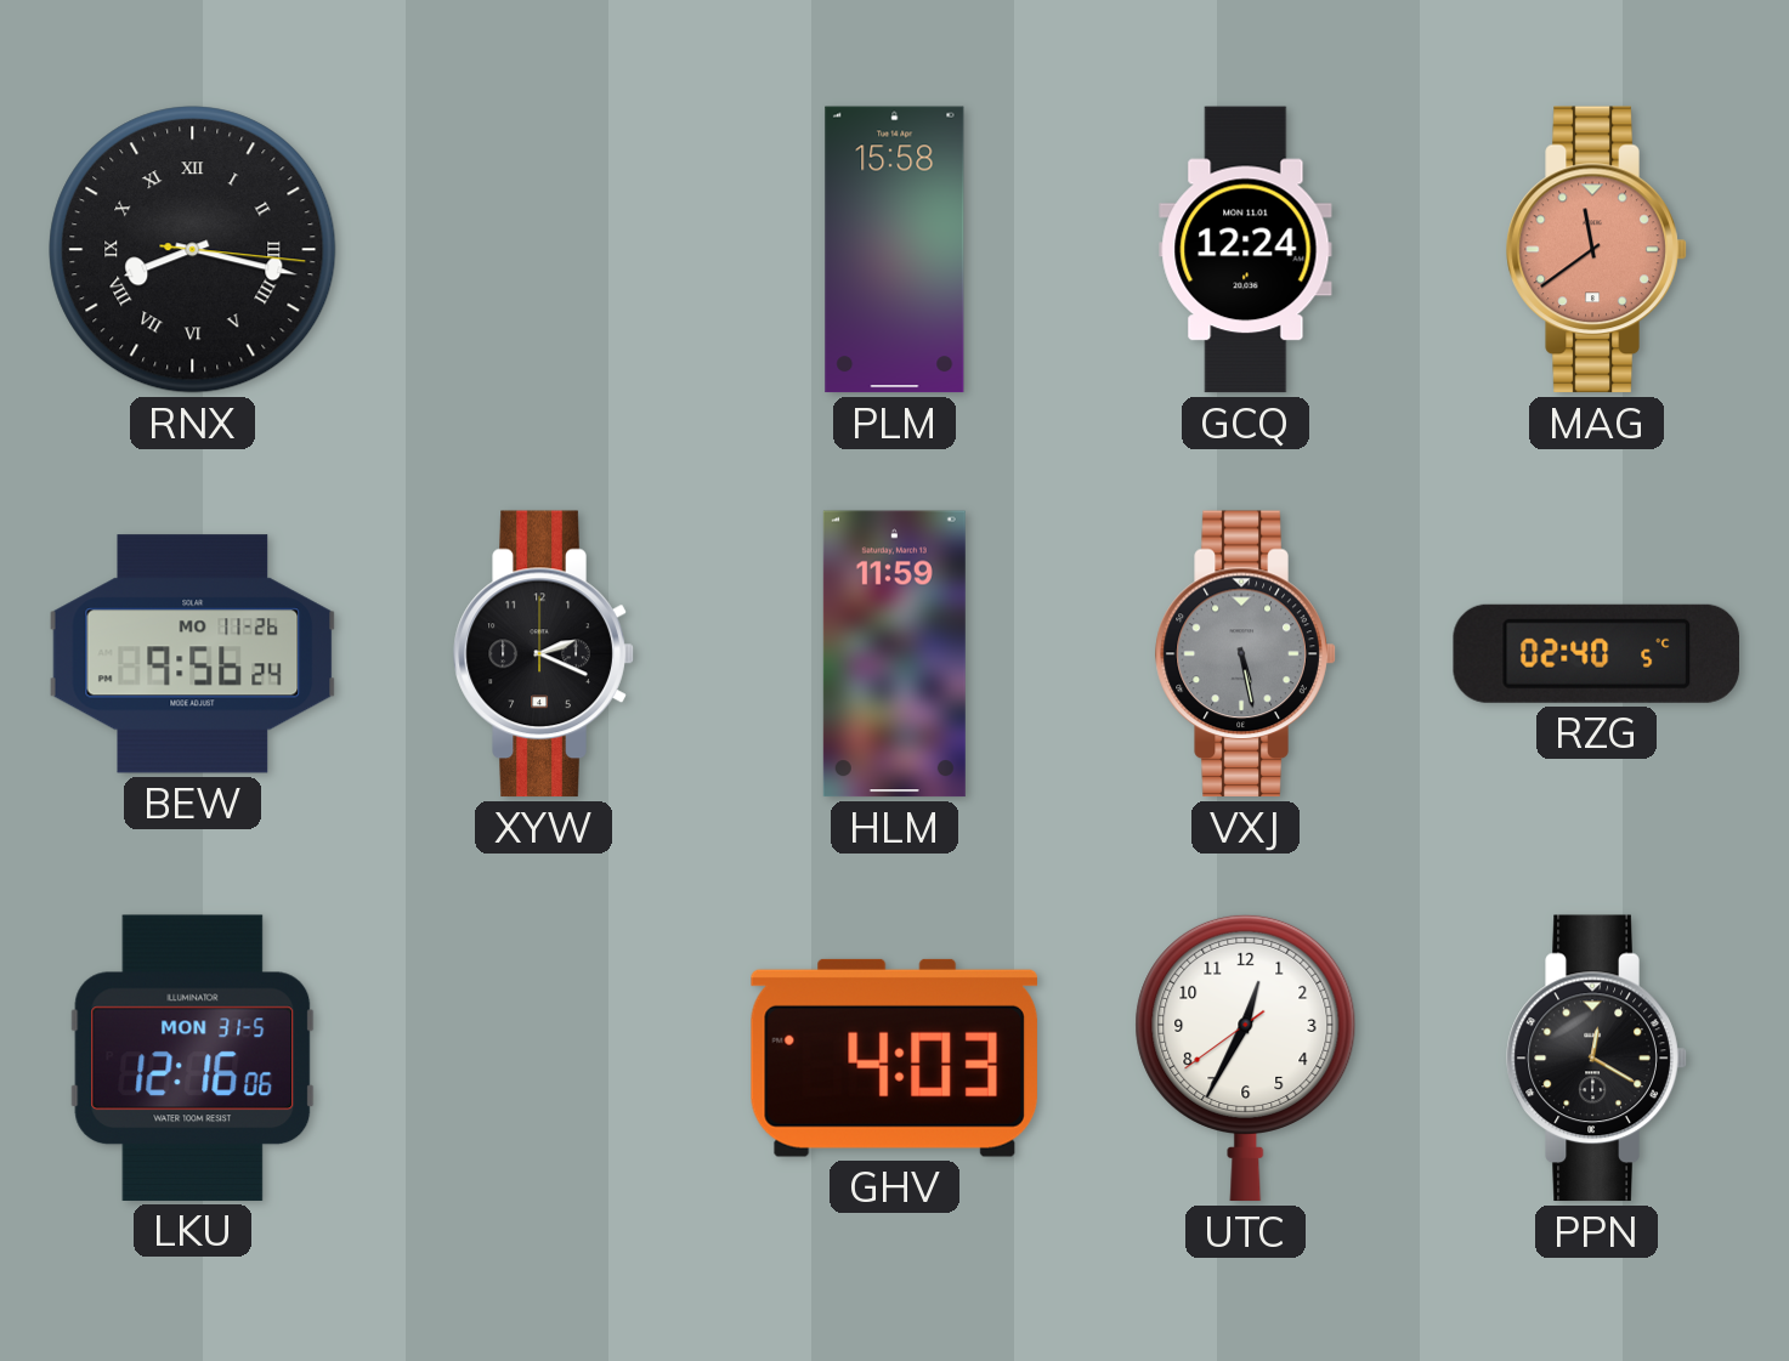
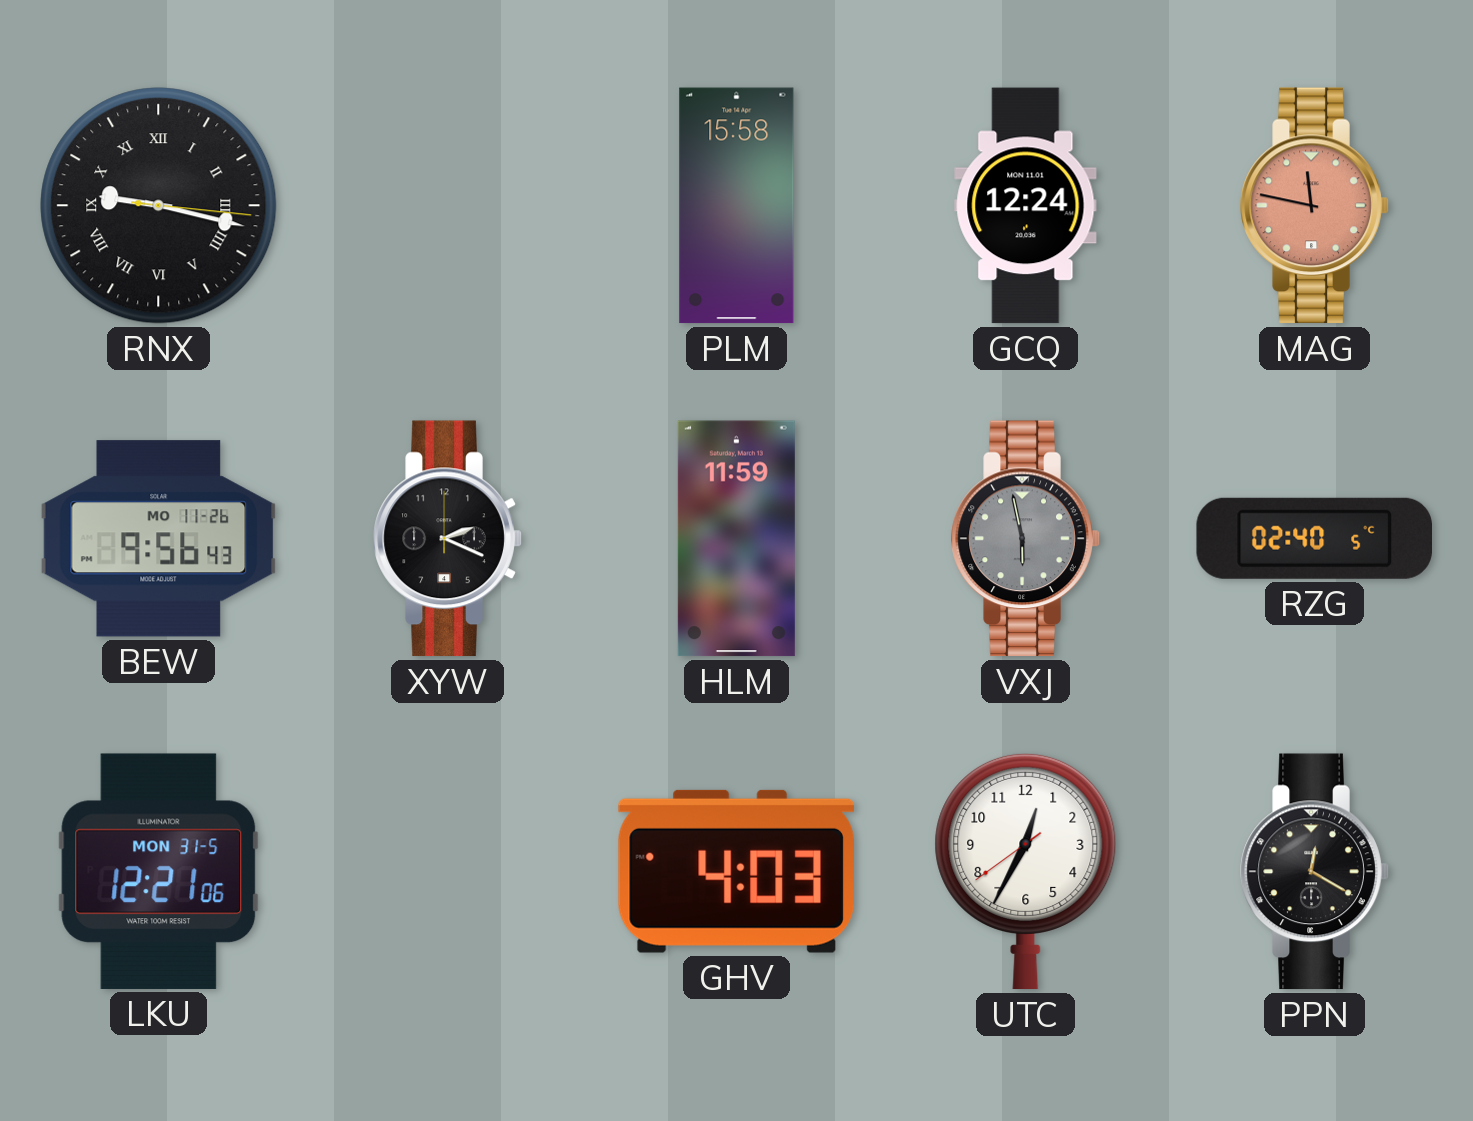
RNX: 8:17 -> 9:17
MAG: 11:39 -> 11:47
BEW: 9:56:24 -> 9:56:43
VXJ: 5:28 -> 5:58
LKU: 12:16 -> 12:21
